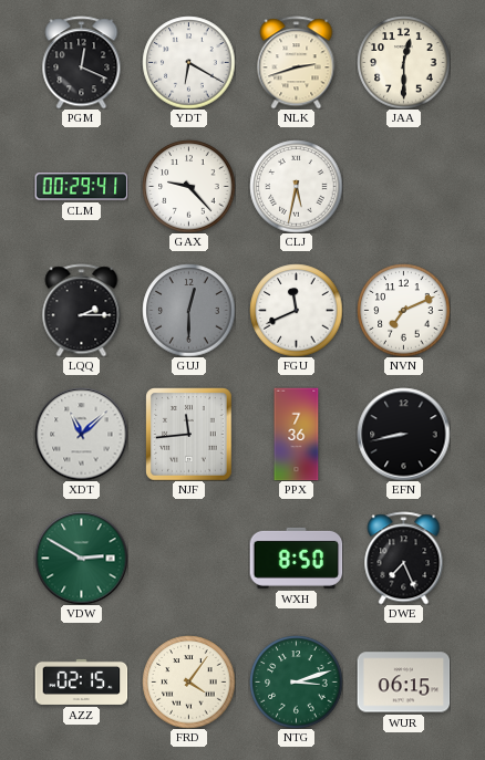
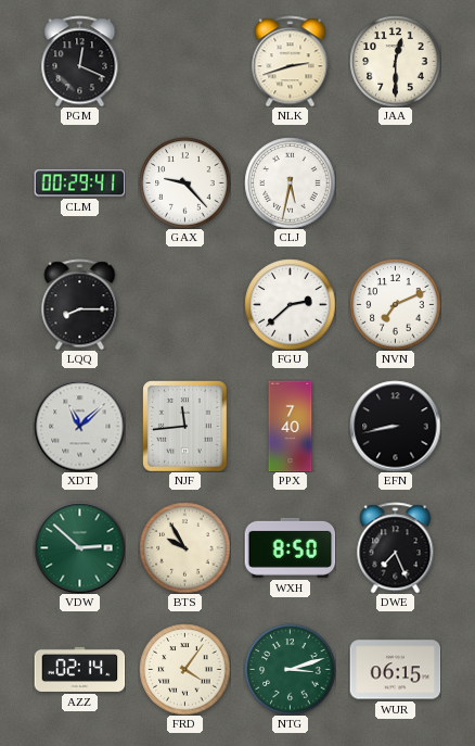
YDT: 6:20 -> none
LQQ: 2:15 -> 8:15
GUJ: 12:30 -> none
FGU: 11:41 -> 2:38
PPX: 7:36 -> 7:40
VDW: 2:50 -> 2:52
BTS: none -> 9:55
AZZ: 02:15 -> 02:14
